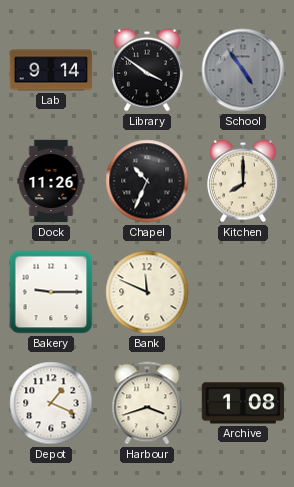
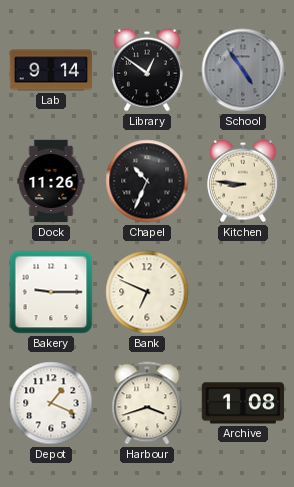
Library: 3:51 -> 12:51
Kitchen: 8:00 -> 8:46
Bank: 11:49 -> 6:49
